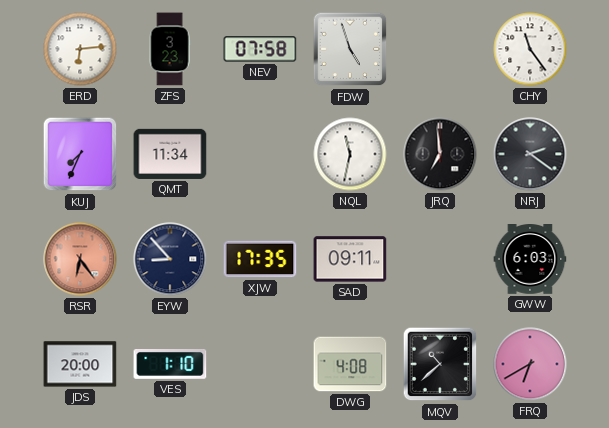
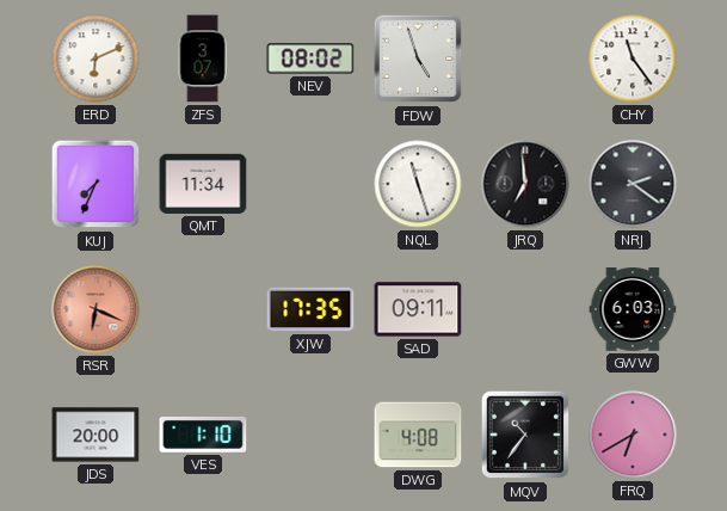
ERD: 6:14 -> 6:11
ZFS: 3:23 -> 3:07
NEV: 07:58 -> 08:02
NQL: 11:32 -> 11:27
RSR: 6:24 -> 6:19
EYW: 8:53 -> none
MQV: 10:38 -> 10:36
